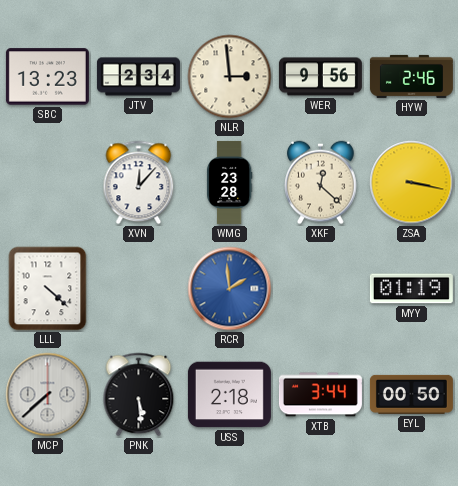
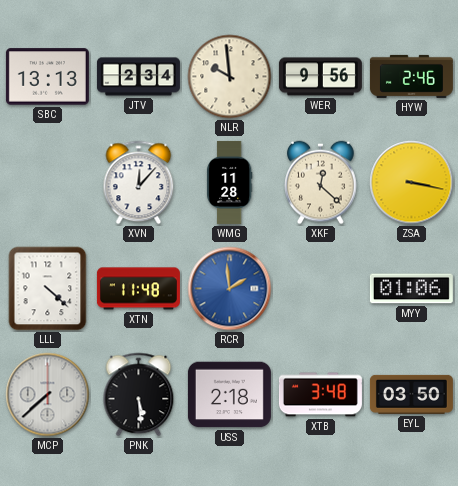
SBC: 13:23 -> 13:13
NLR: 2:59 -> 9:59
WMG: 23:28 -> 11:28
XTN: none -> 11:48
MYY: 01:19 -> 01:06
XTB: 3:44 -> 3:48
EYL: 00:50 -> 03:50
